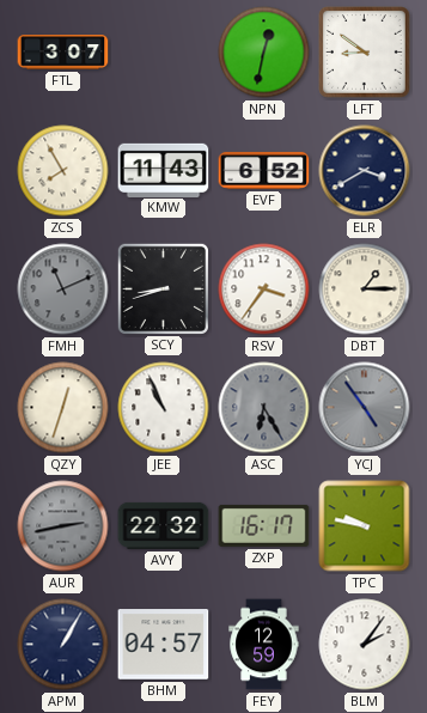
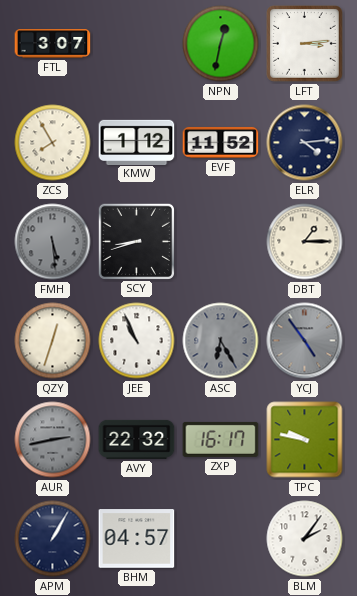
LFT: 8:51 -> 3:14
KMW: 11:43 -> 1:12
EVF: 6:52 -> 11:52
ELR: 3:40 -> 4:14
FMH: 11:11 -> 5:29
RSV: 3:36 -> none
FEY: 12:59 -> none
